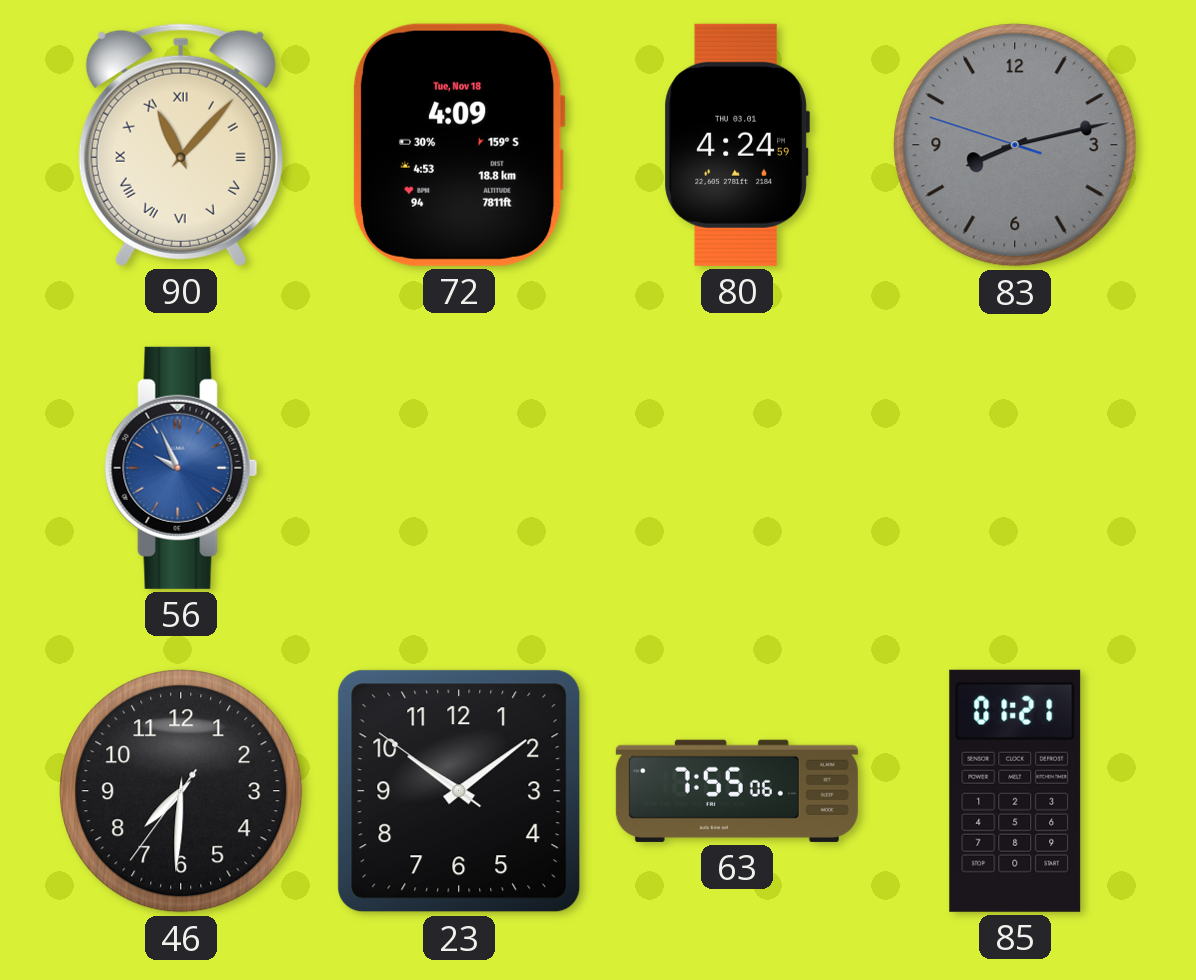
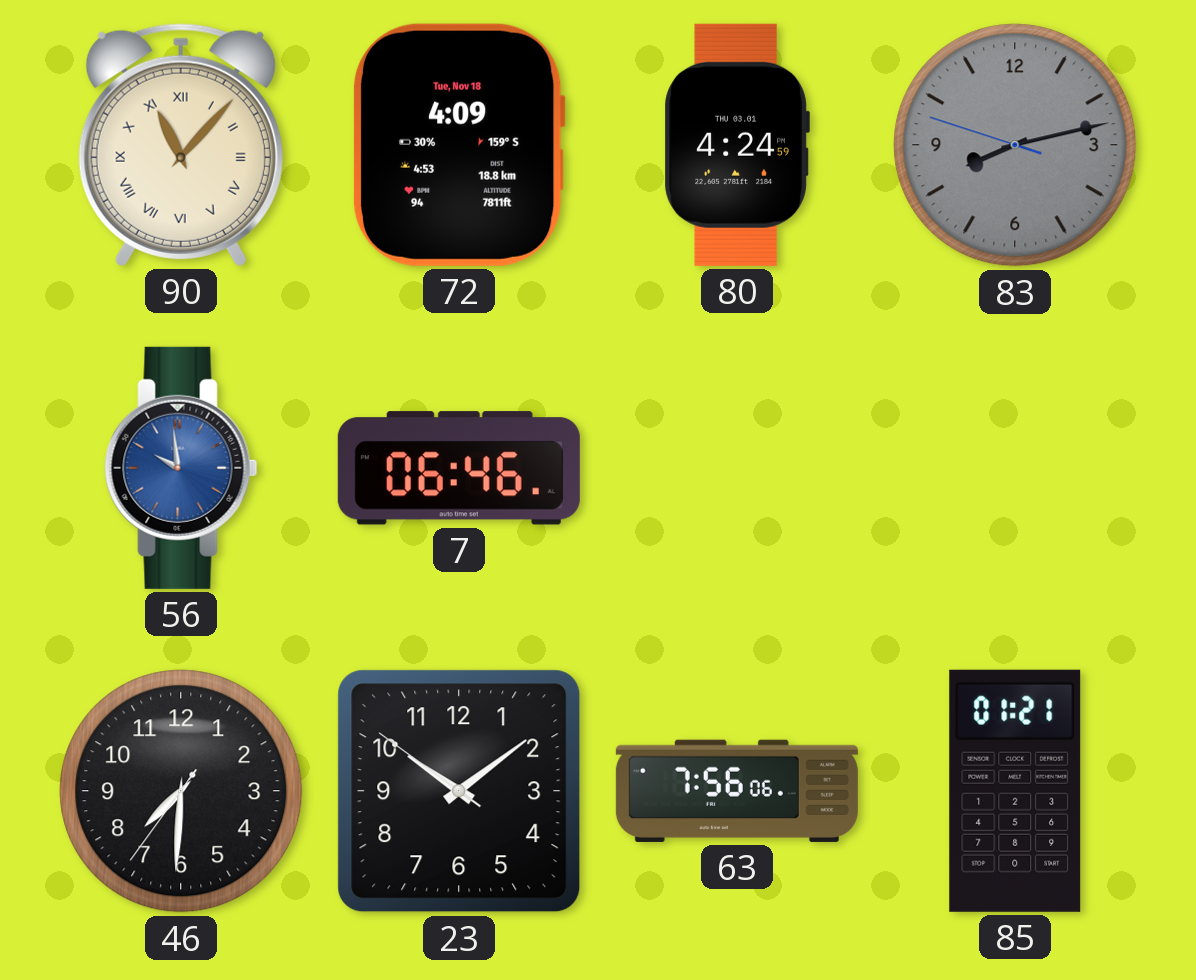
56: 9:56 -> 9:59
7: none -> 06:46
63: 7:55 -> 7:56
